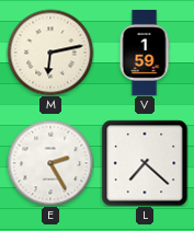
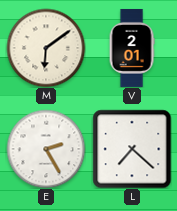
M: 6:13 -> 6:09
V: 1:59 -> 2:01
